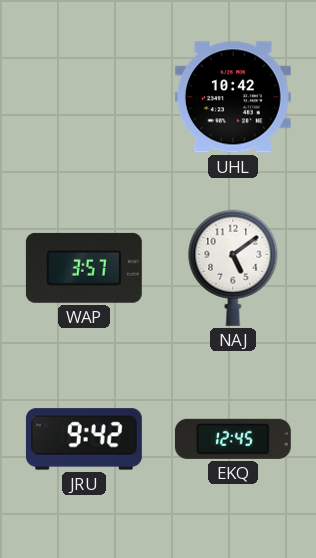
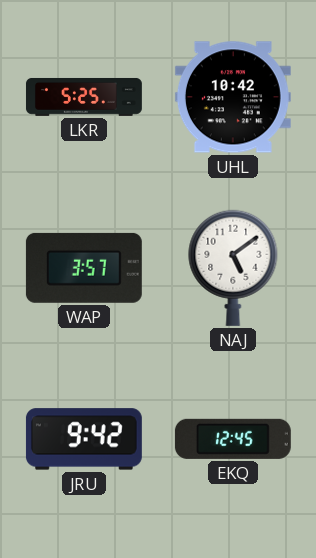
LKR: none -> 5:25
